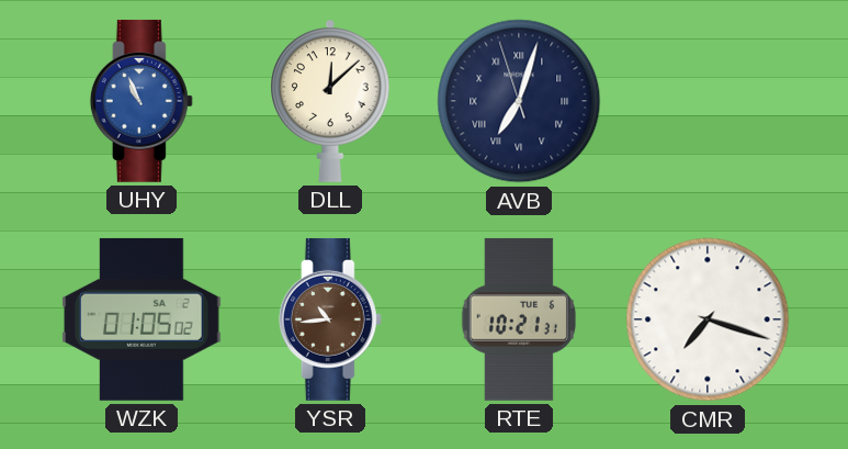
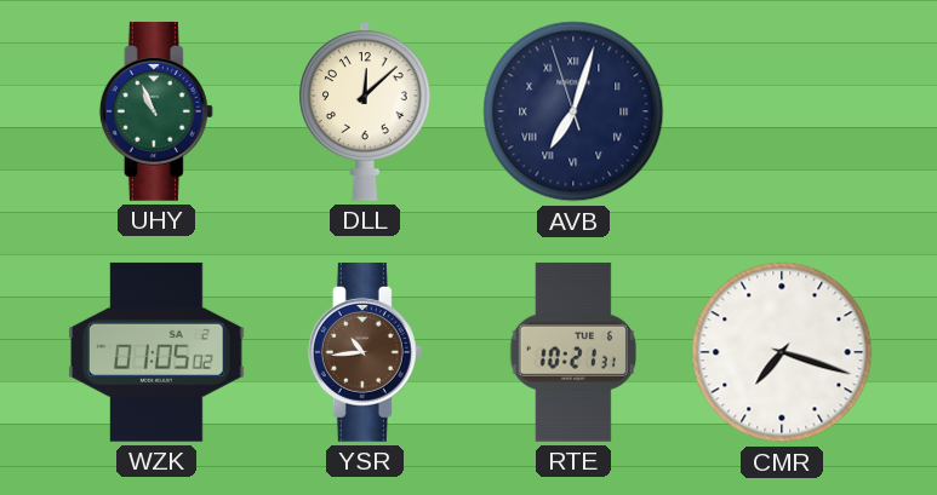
UHY dial: blue -> green
